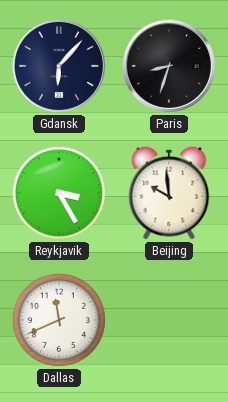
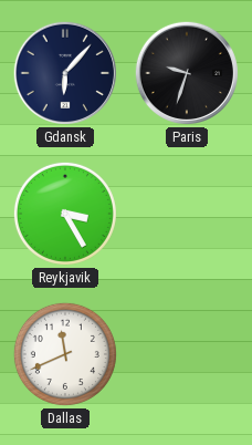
Paris: 8:33 -> 9:33
Beijing: 9:59 -> none
